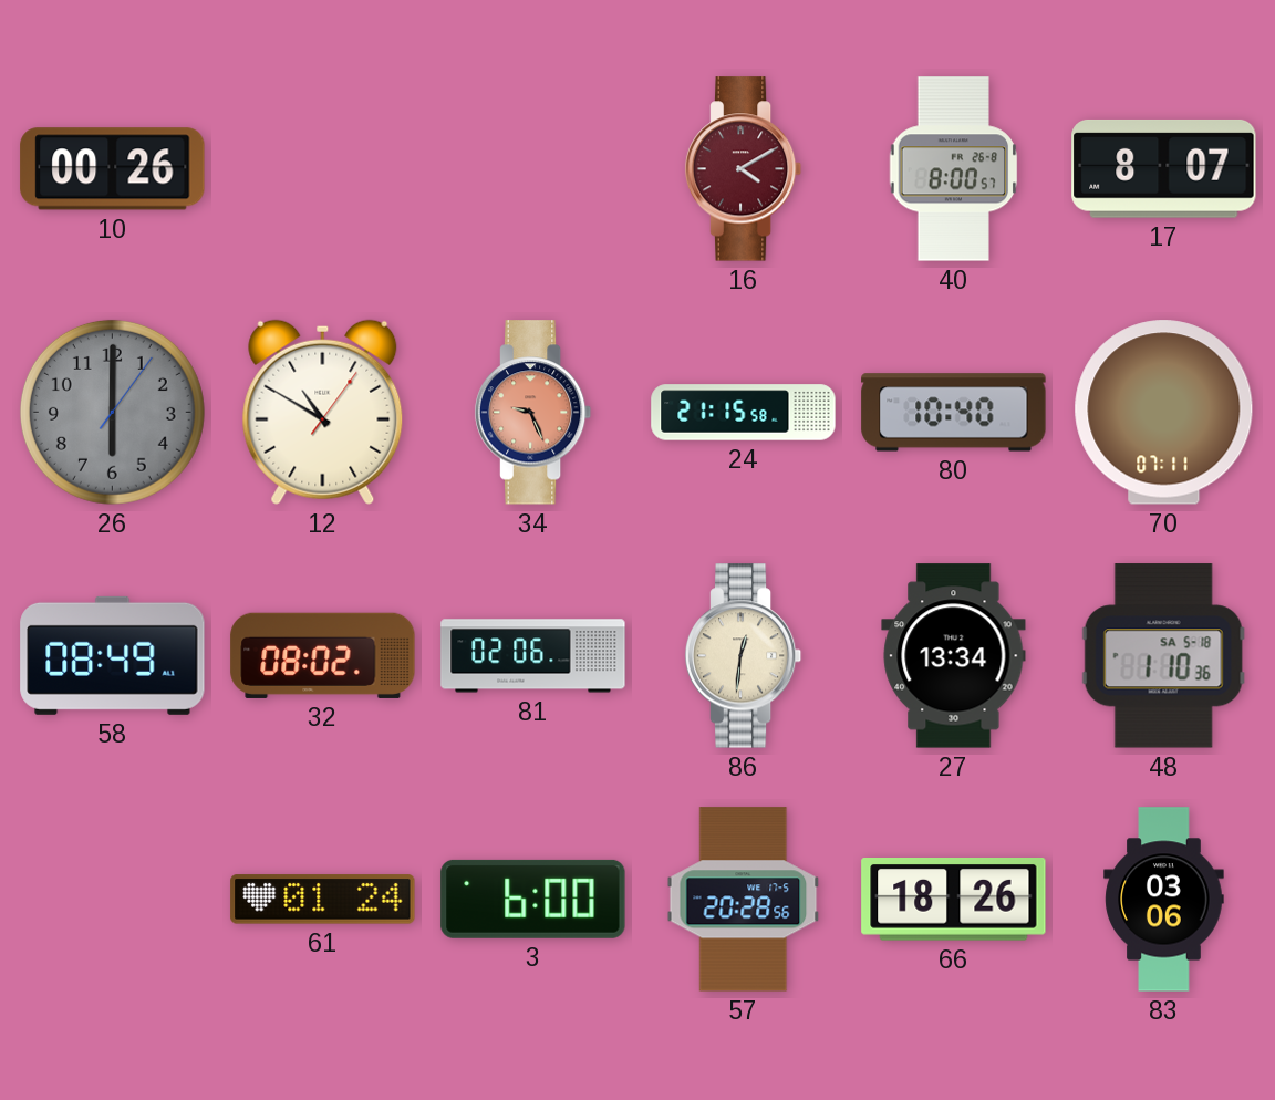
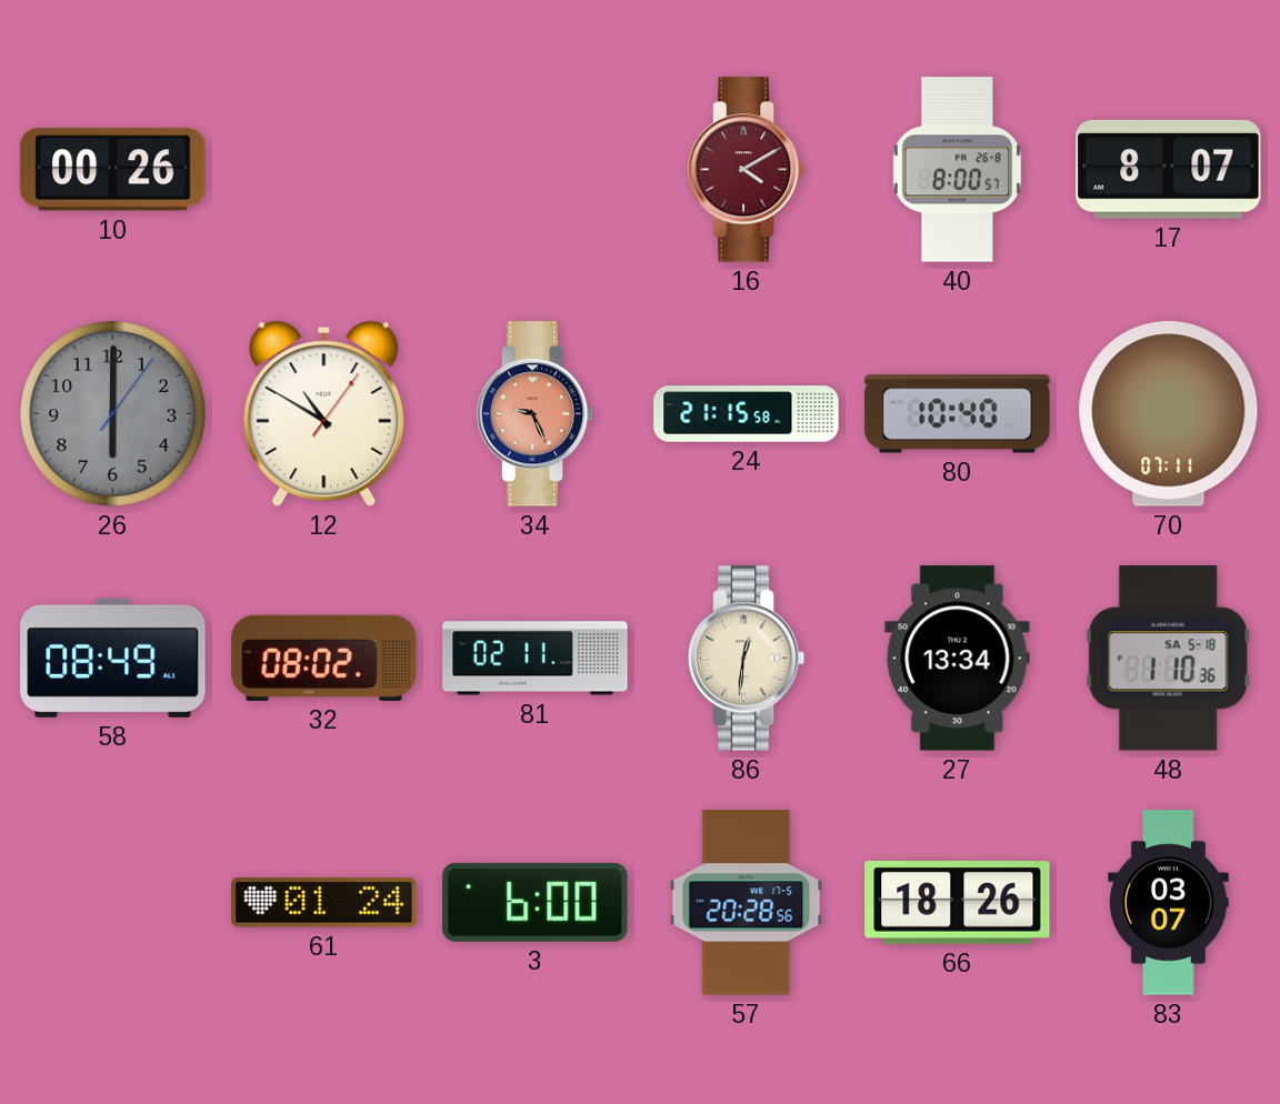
81: 02:06 -> 02:11
83: 03:06 -> 03:07
